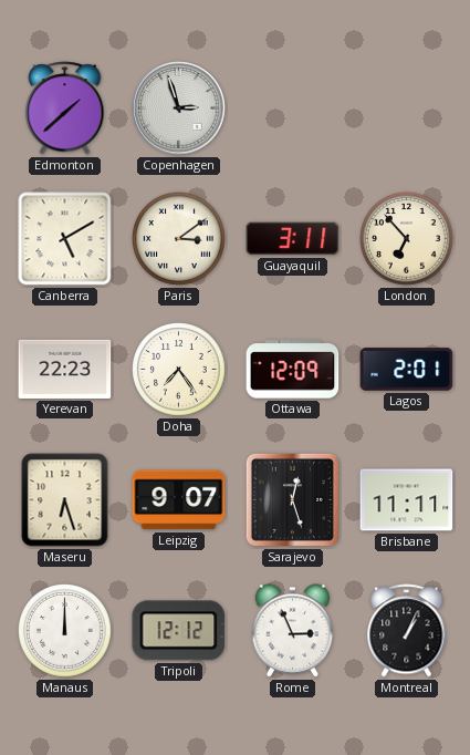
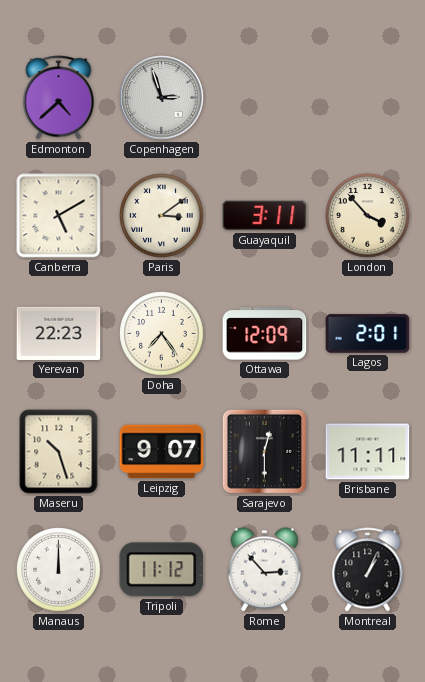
Edmonton: 1:38 -> 4:38
London: 6:53 -> 3:53
Maseru: 6:27 -> 10:27
Sarajevo: 12:27 -> 12:30
Tripoli: 12:12 -> 11:12
Rome: 2:56 -> 2:53
